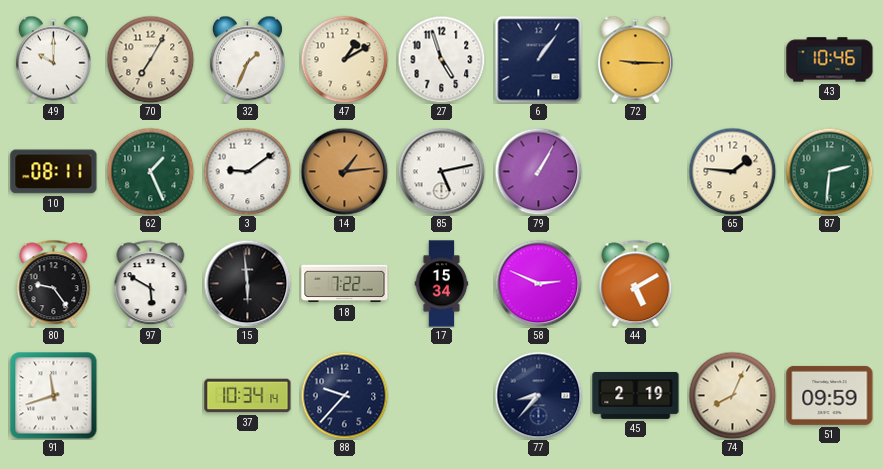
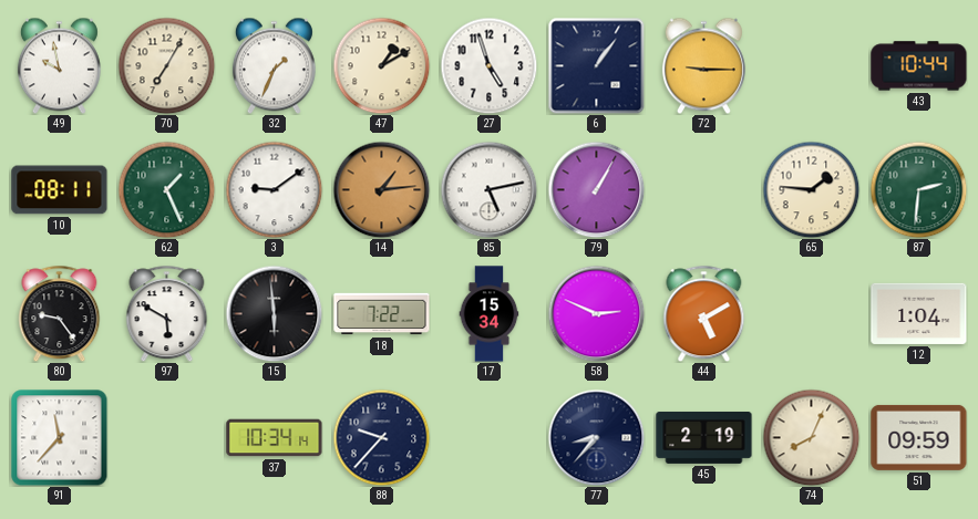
49: 10:00 -> 9:58
43: 10:46 -> 10:44
12: none -> 1:04
91: 11:42 -> 11:37
